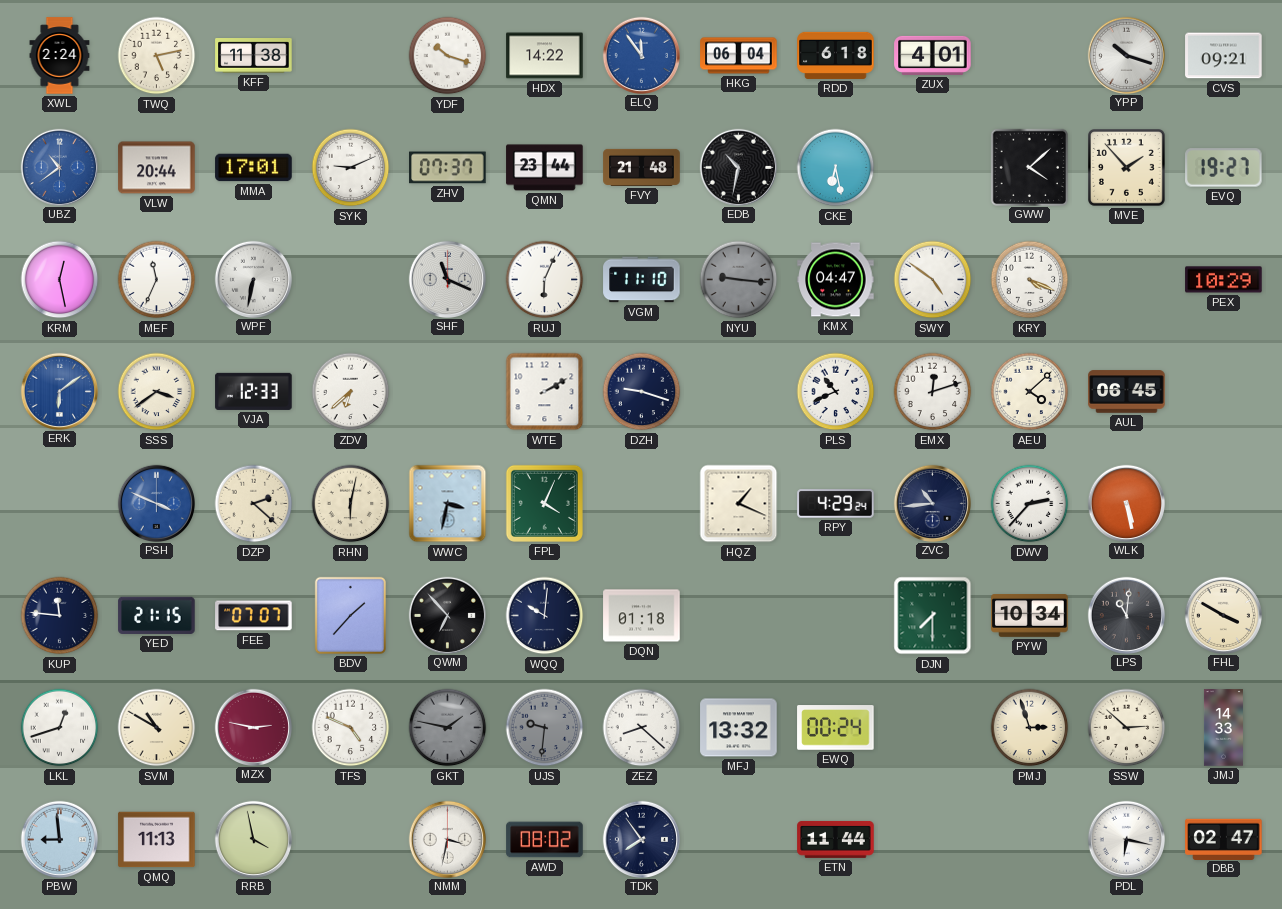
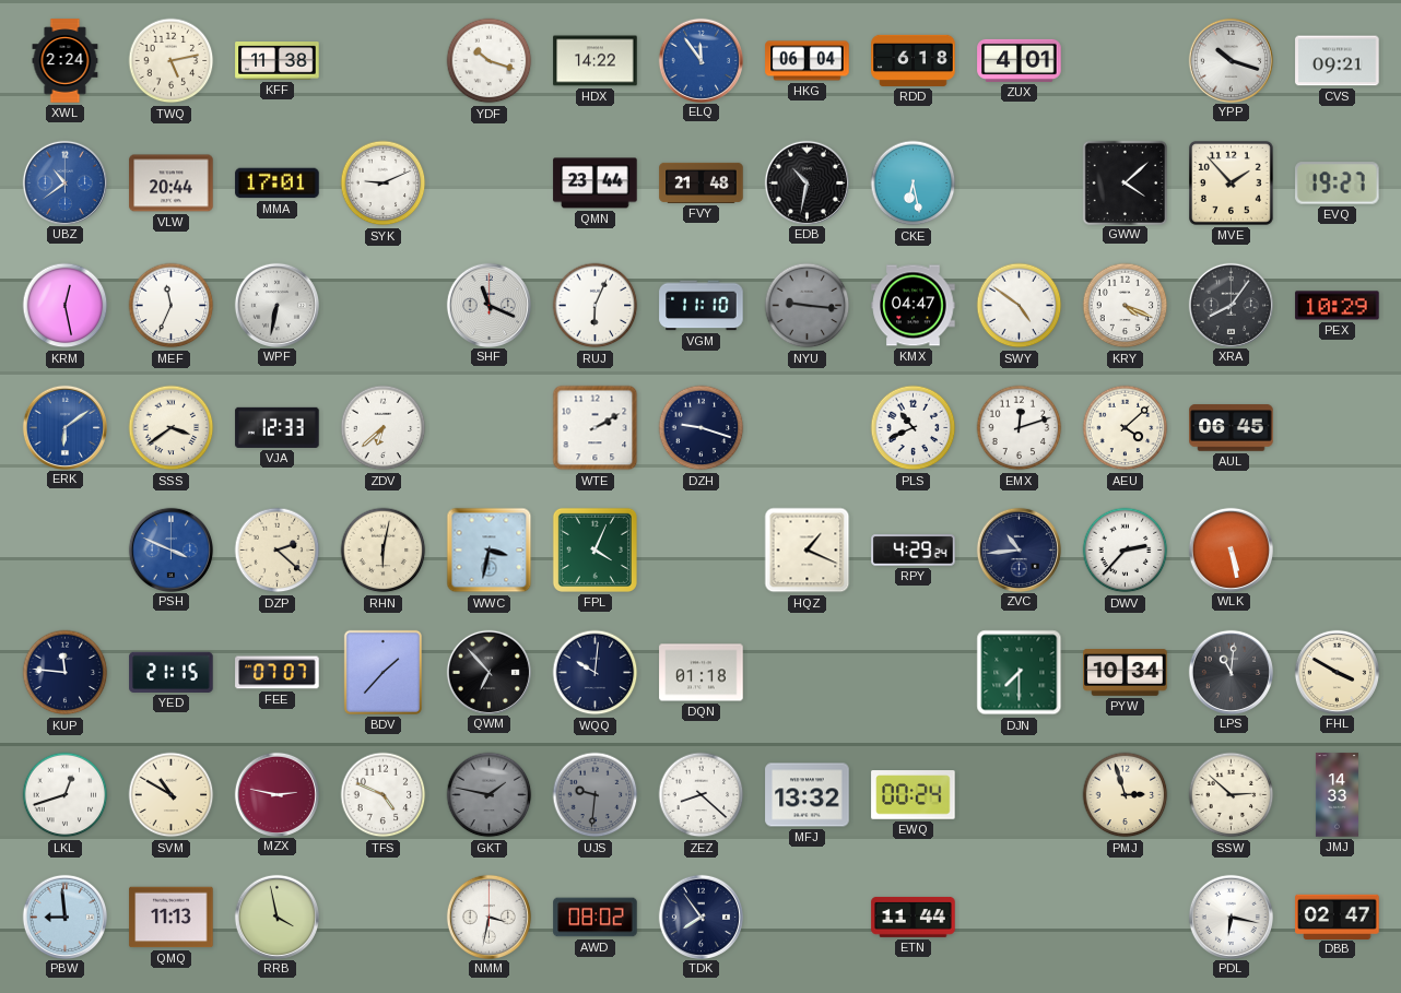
ZHV: 07:37 -> none
XRA: none -> 8:06
